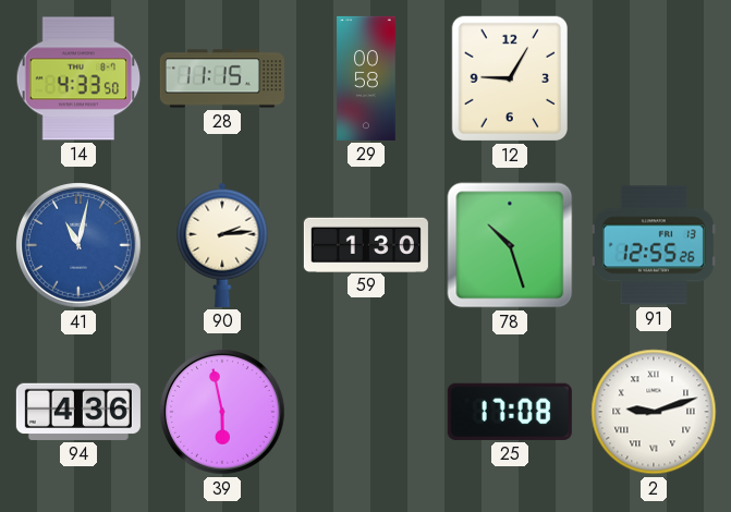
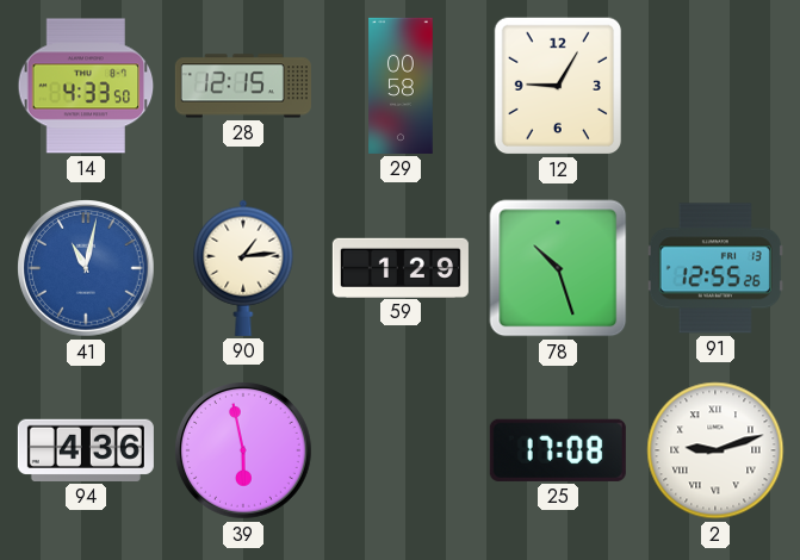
28: 11:15 -> 12:15
90: 2:14 -> 1:14
59: 1:30 -> 1:29
